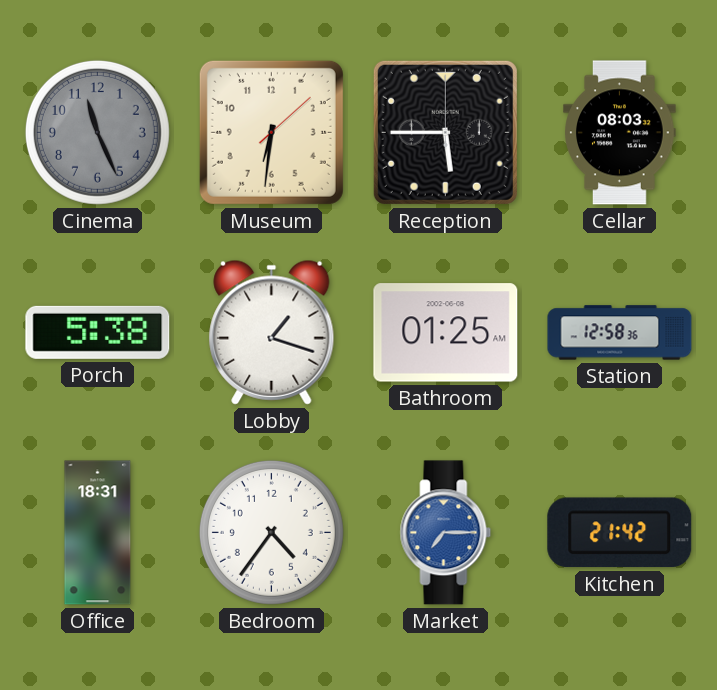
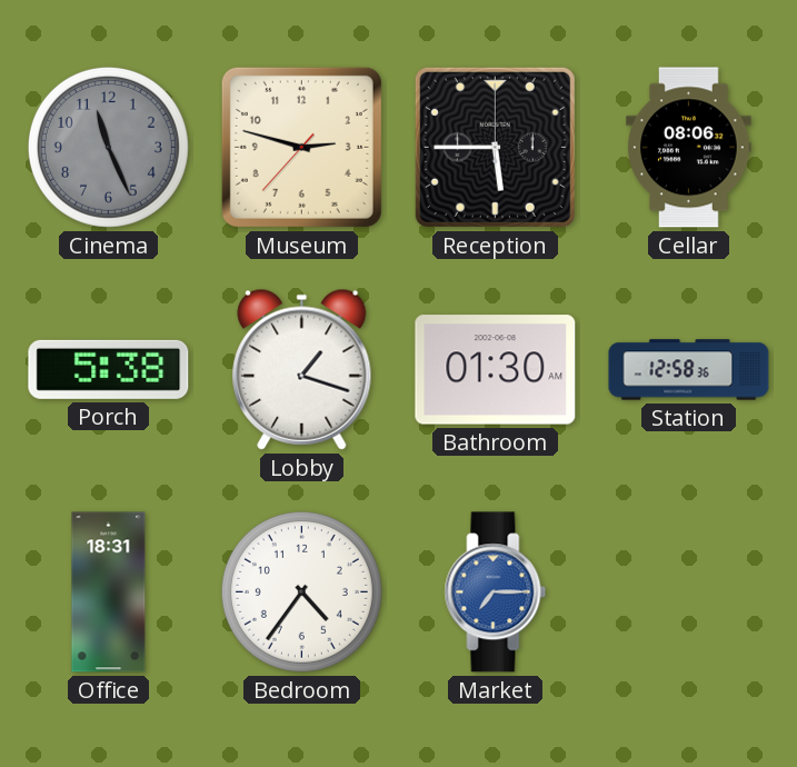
Museum: 6:31 -> 2:47
Cellar: 08:03 -> 08:06
Bathroom: 01:25 -> 01:30
Kitchen: 21:42 -> none
